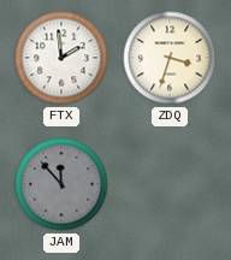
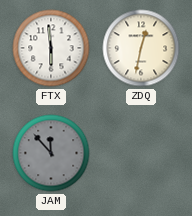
FTX: 1:59 -> 5:59
ZDQ: 3:33 -> 12:32
